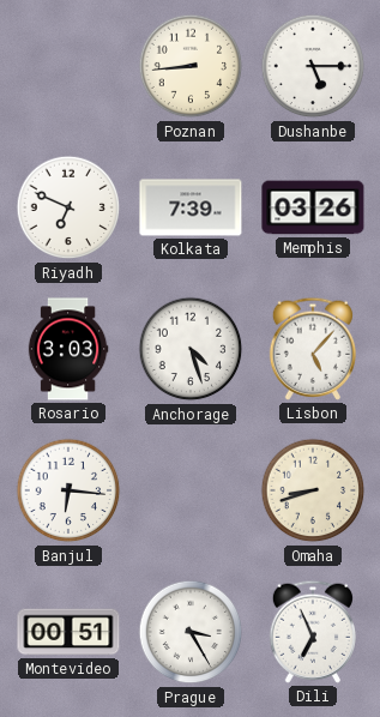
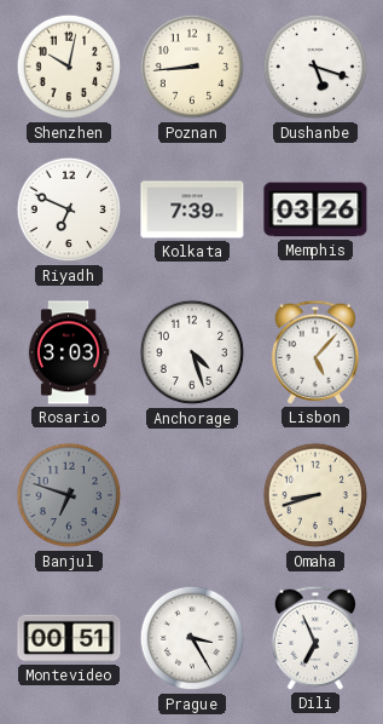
Shenzhen: none -> 10:02
Dushanbe: 5:15 -> 5:18
Banjul: 6:16 -> 6:48
Banjul dial: white -> grey
